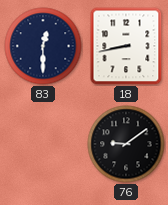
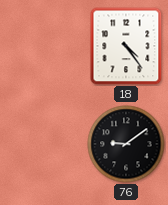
83: 12:30 -> none
18: 8:43 -> 4:24
